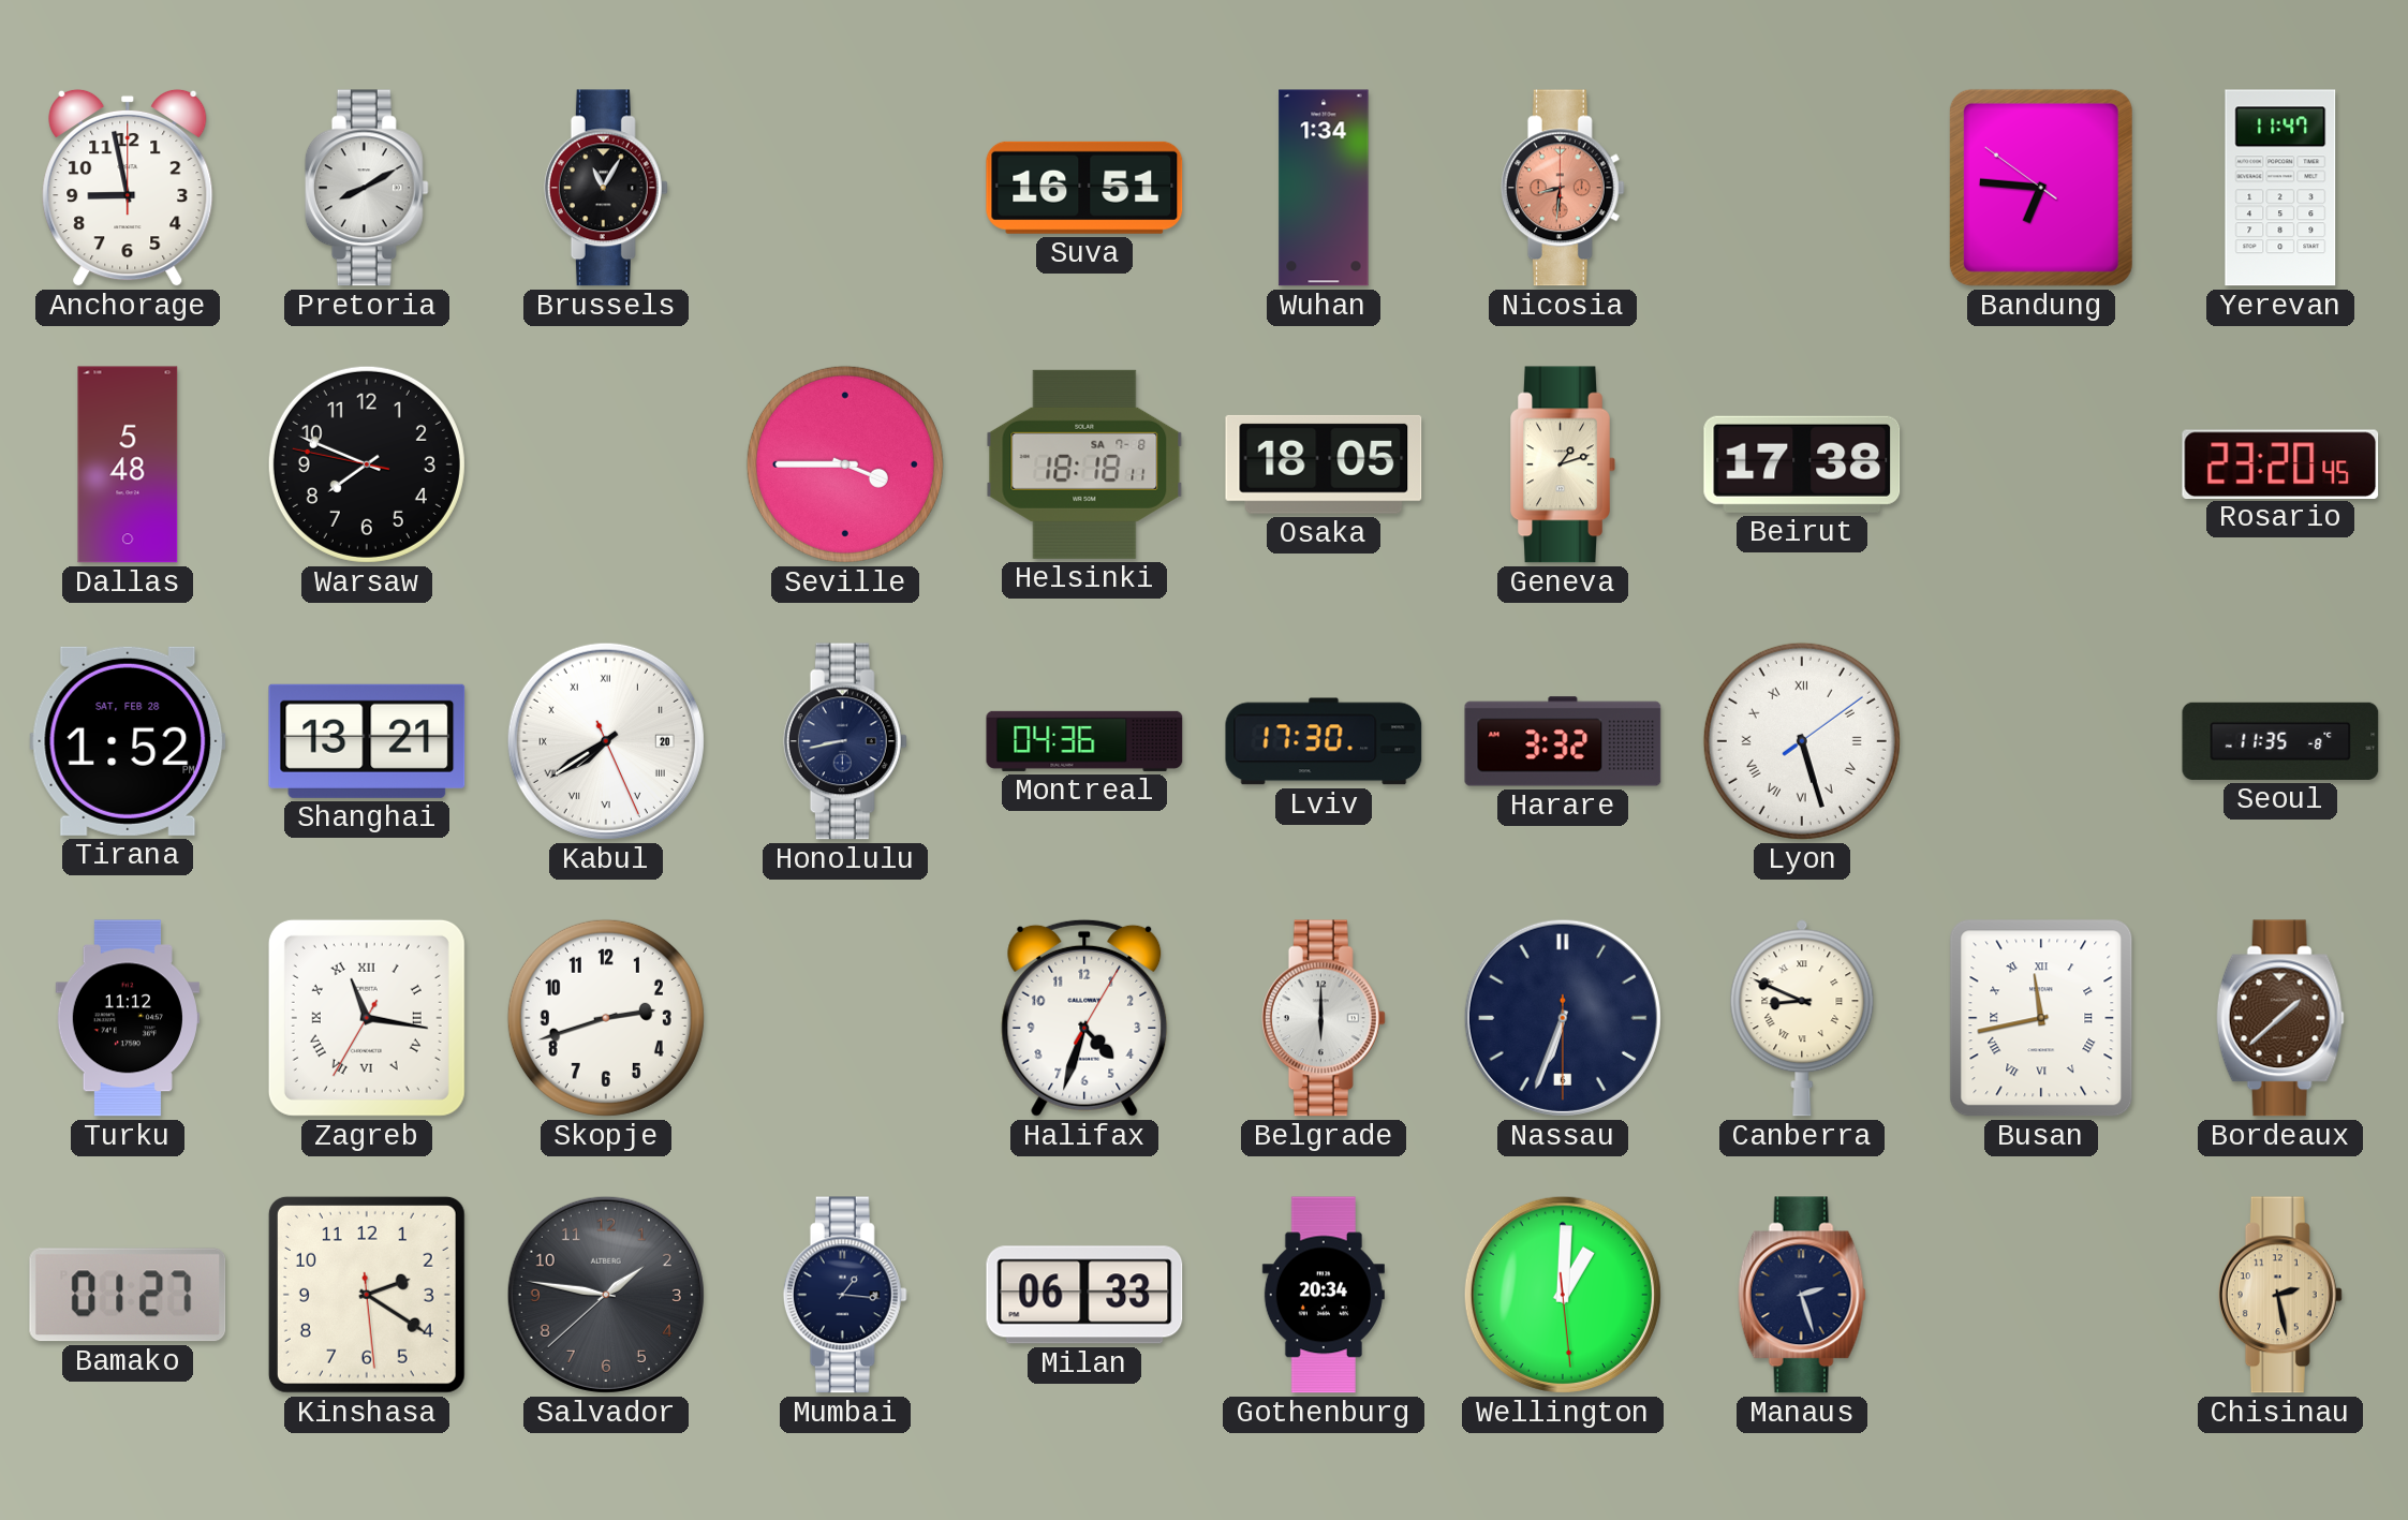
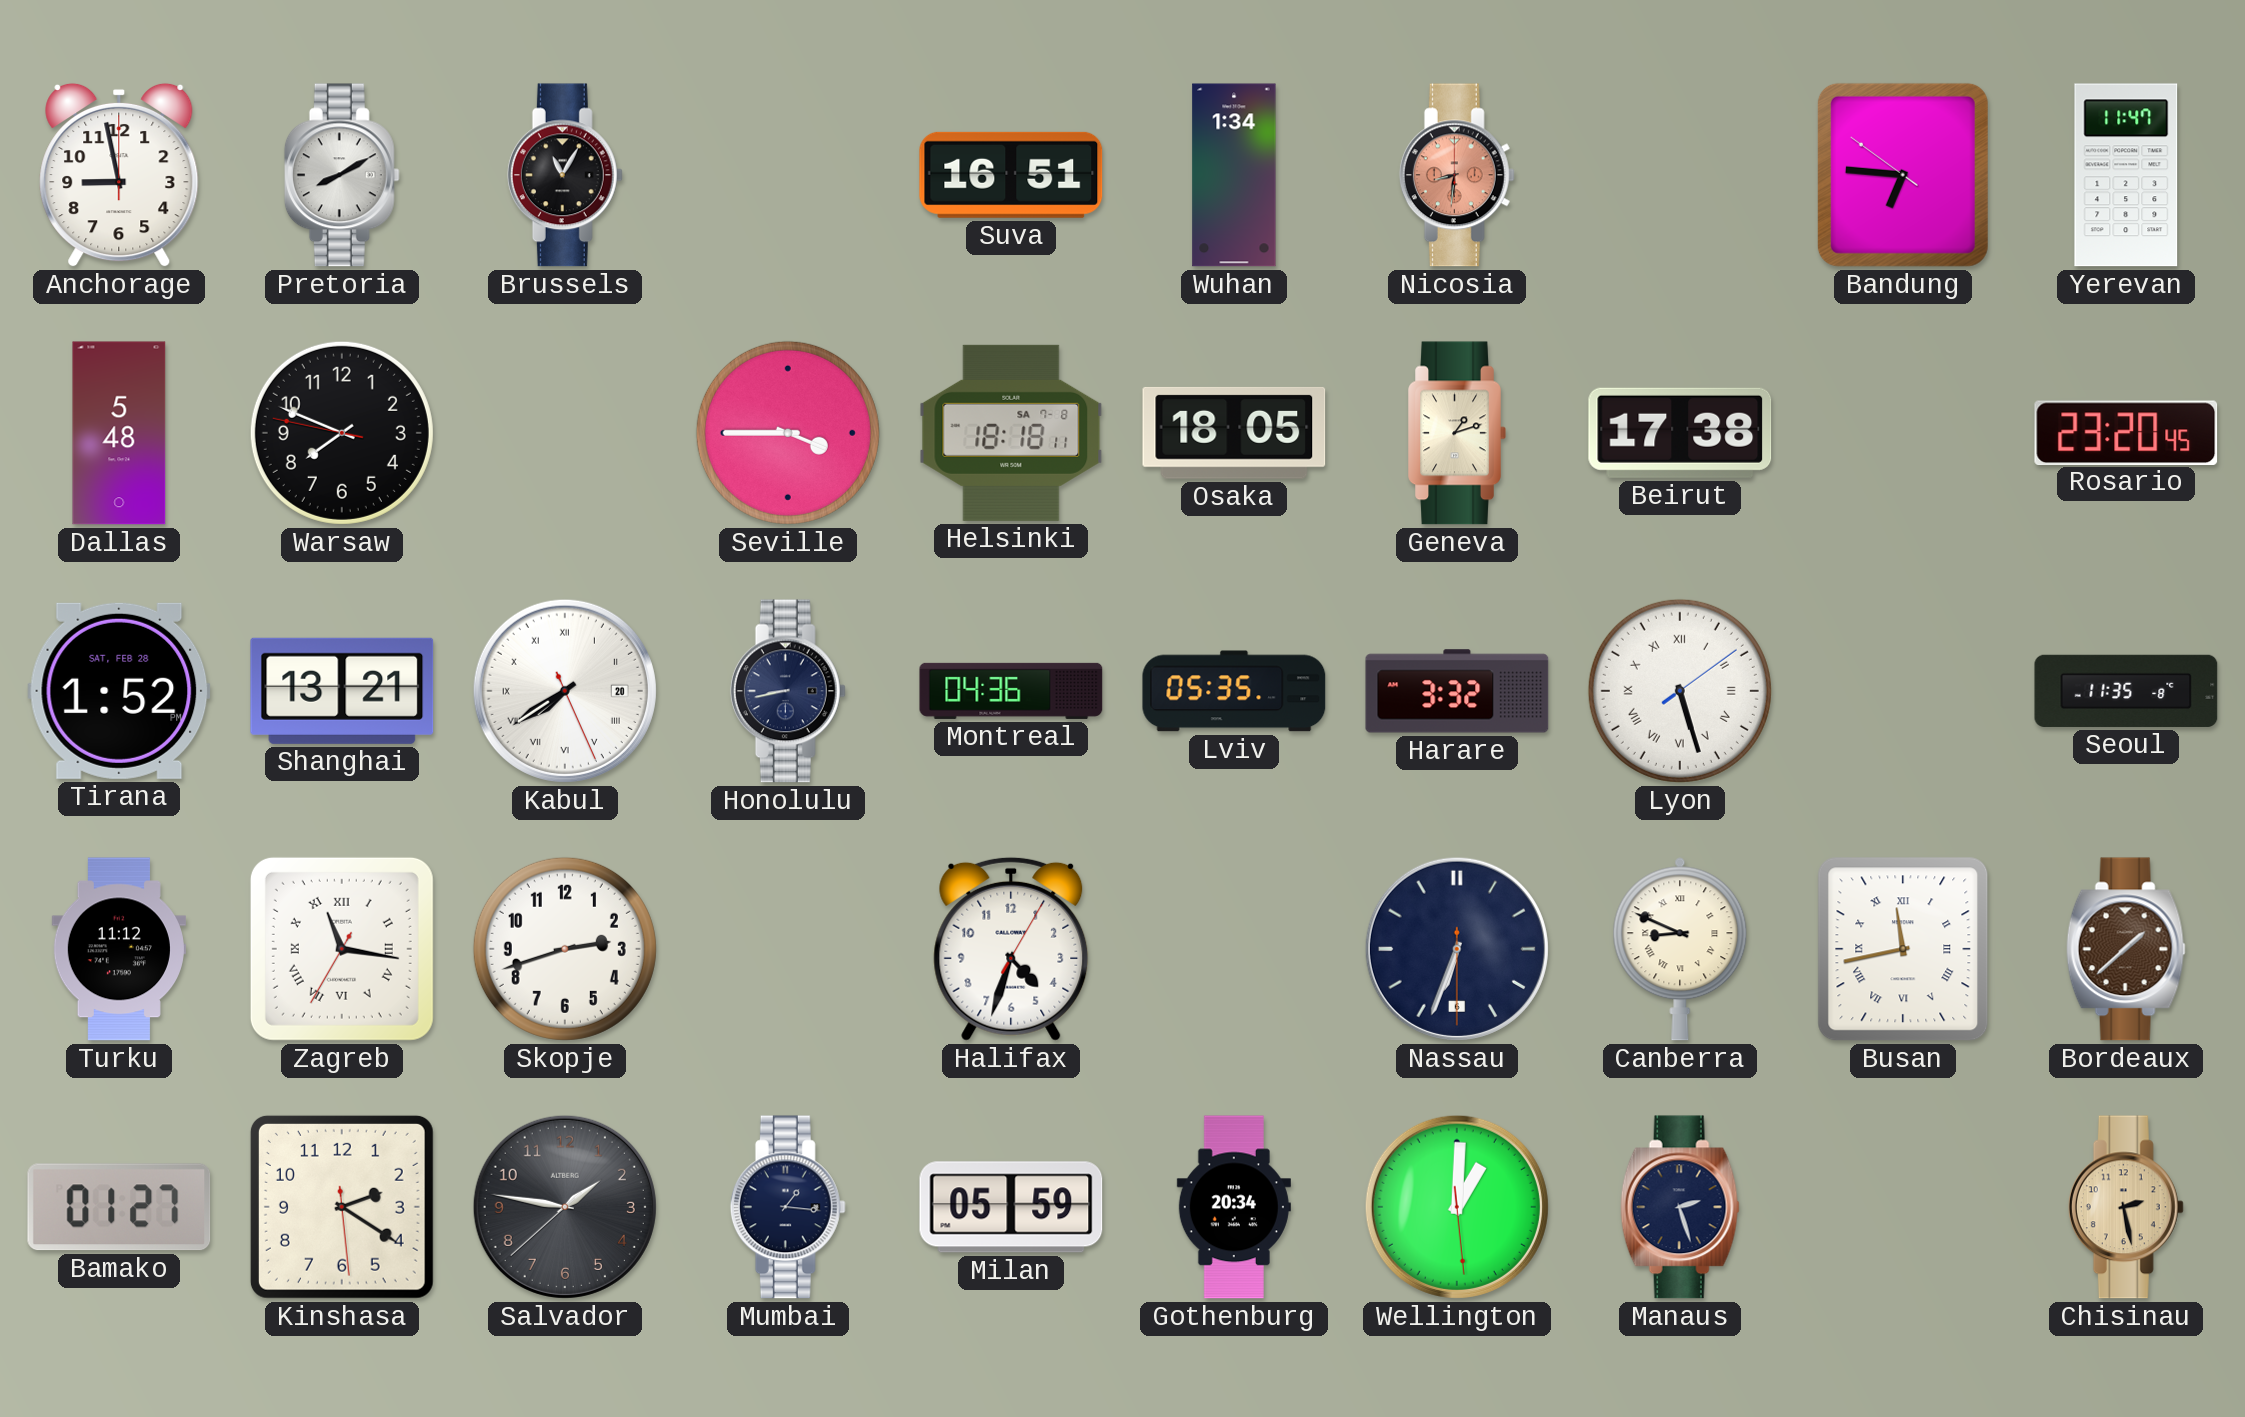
Lviv: 17:30 -> 05:35
Belgrade: 6:00 -> none
Milan: 06:33 -> 05:59
